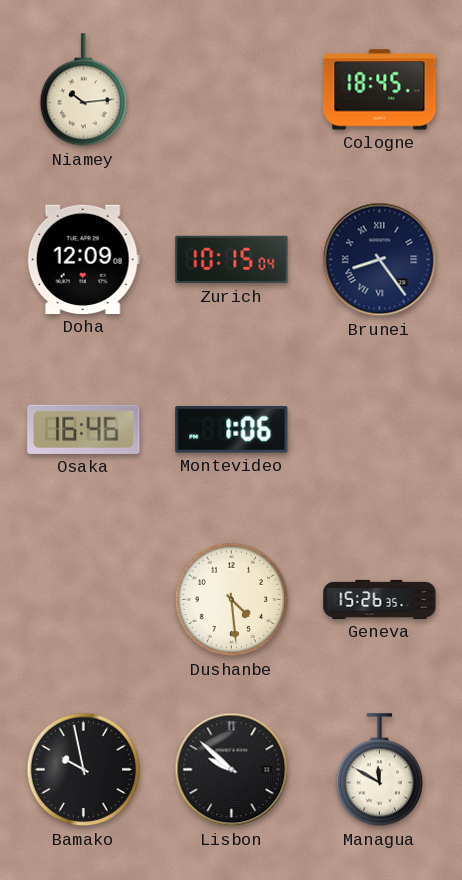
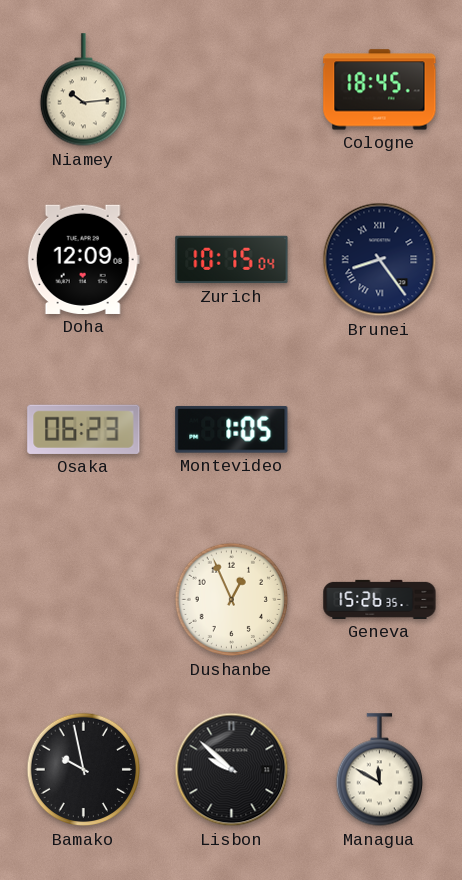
Osaka: 16:46 -> 06:23
Montevideo: 1:06 -> 1:05
Dushanbe: 4:29 -> 12:56
